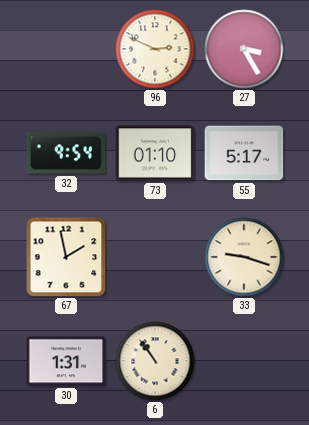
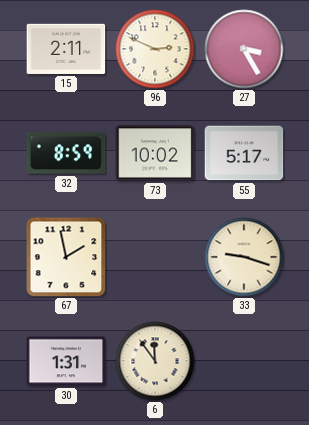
15: none -> 2:11
32: 9:54 -> 8:59
73: 01:10 -> 10:02
6: 10:54 -> 11:54
